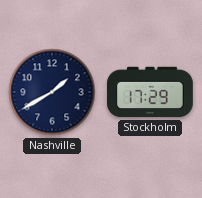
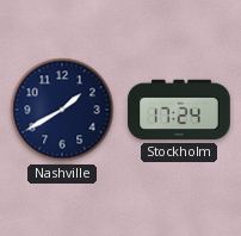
Stockholm: 17:29 -> 17:24
